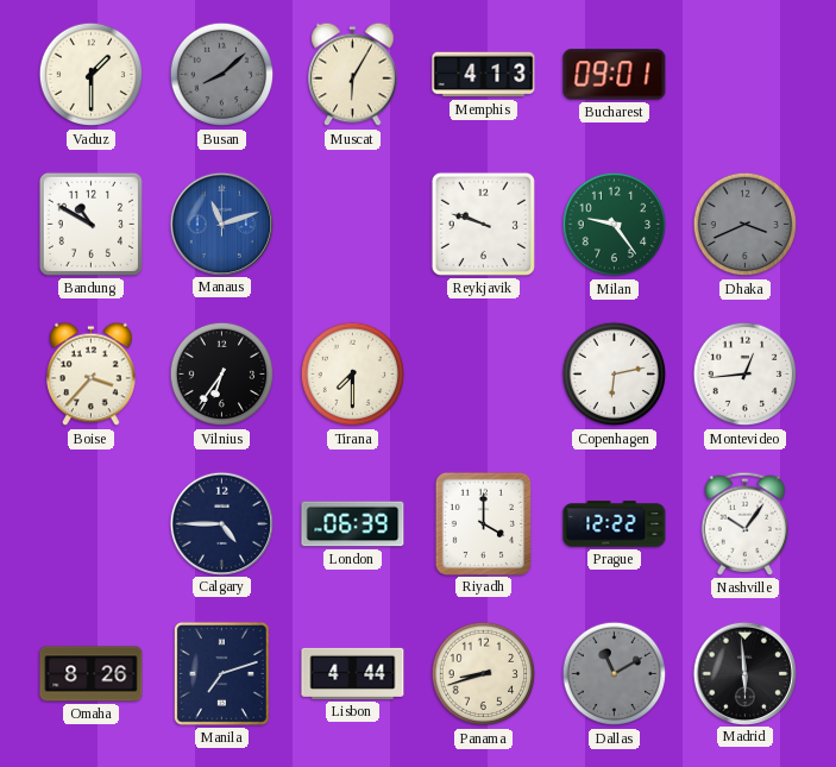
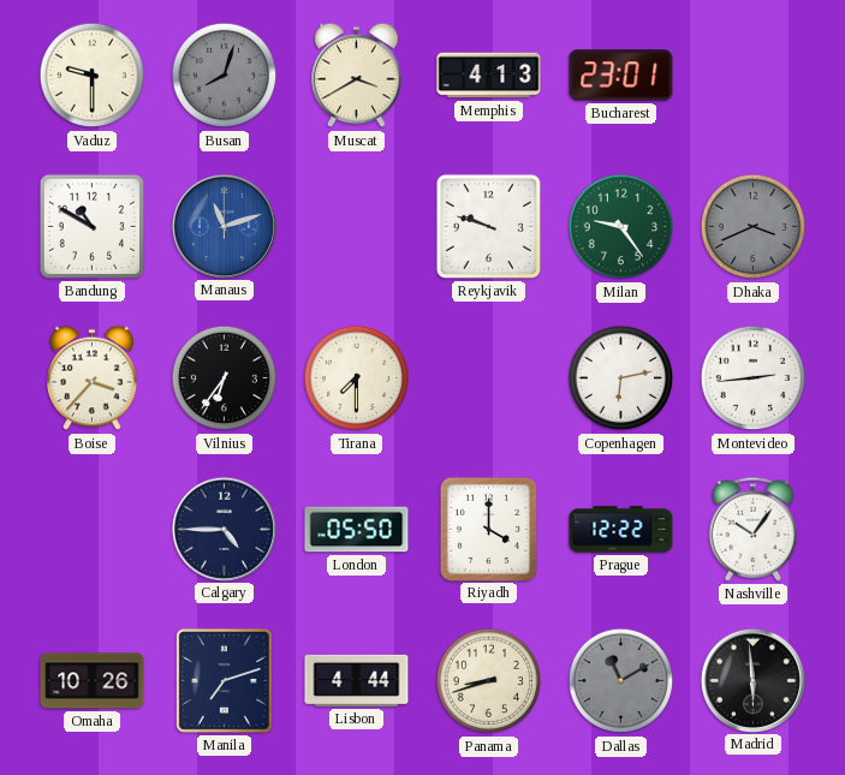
Vaduz: 1:30 -> 9:30
Busan: 8:08 -> 8:03
Muscat: 6:05 -> 3:40
Bucharest: 09:01 -> 23:01
Montevideo: 12:44 -> 2:44
London: 06:39 -> 05:50
Omaha: 8:26 -> 10:26
